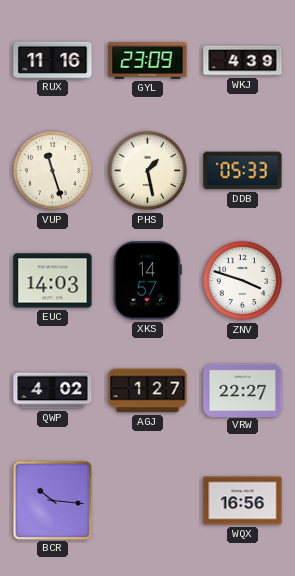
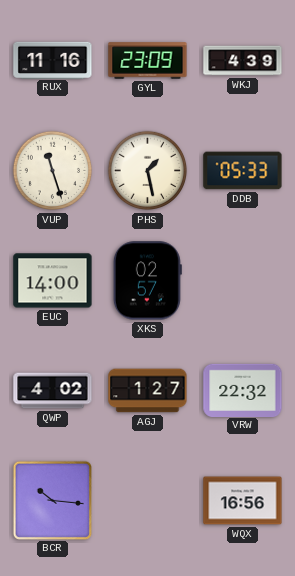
EUC: 14:03 -> 14:00
XKS: 14:57 -> 02:57
ZNV: 3:48 -> none
VRW: 22:27 -> 22:32
